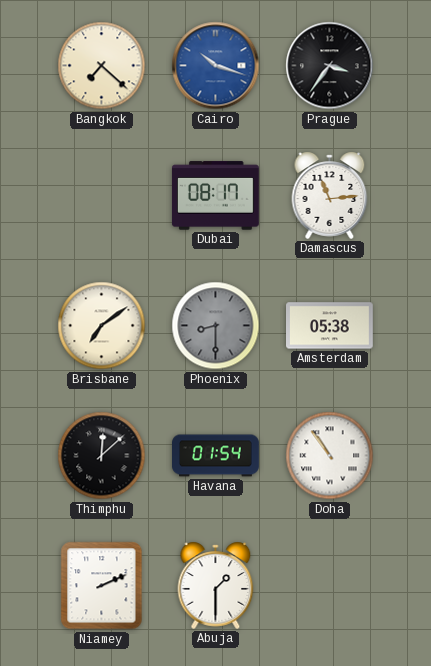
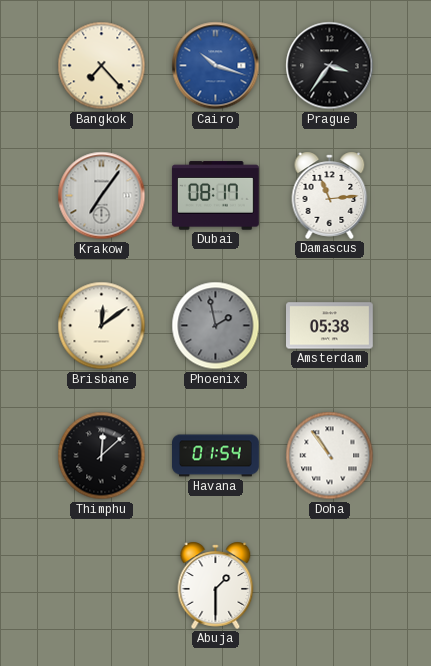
Bangkok: 7:22 -> 7:23
Krakow: none -> 7:06
Brisbane: 7:09 -> 12:09
Phoenix: 8:30 -> 1:58
Niamey: 2:11 -> none
